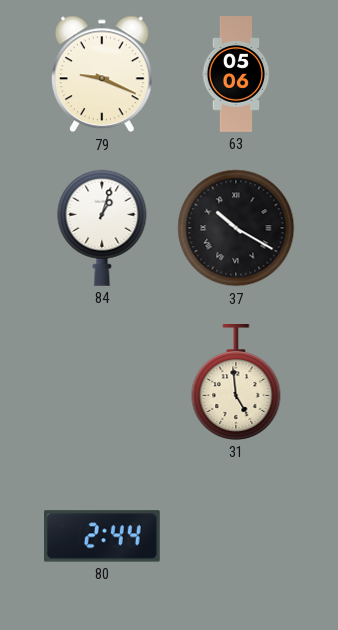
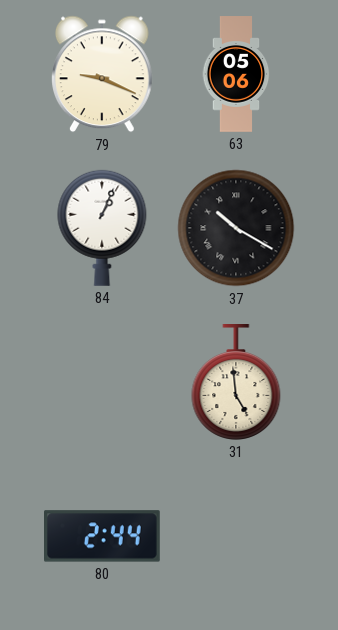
84: 1:03 -> 1:04
